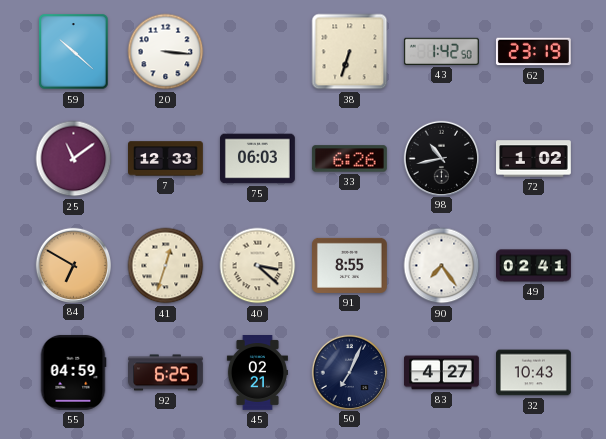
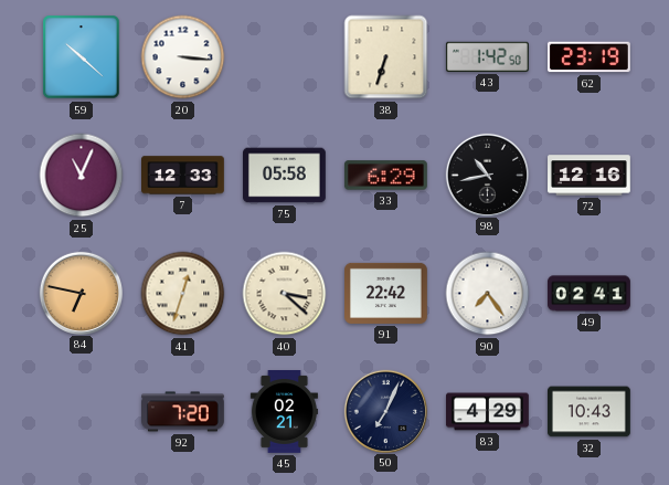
25: 11:09 -> 11:04
75: 06:03 -> 05:58
33: 6:26 -> 6:29
72: 1:02 -> 12:16
84: 6:50 -> 6:47
91: 8:55 -> 22:42
55: 04:59 -> none
92: 6:25 -> 7:20
83: 4:27 -> 4:29
